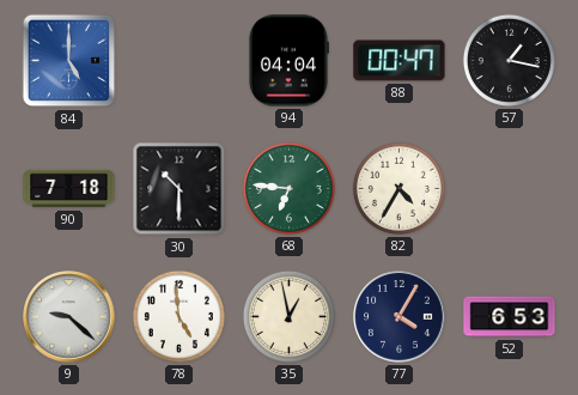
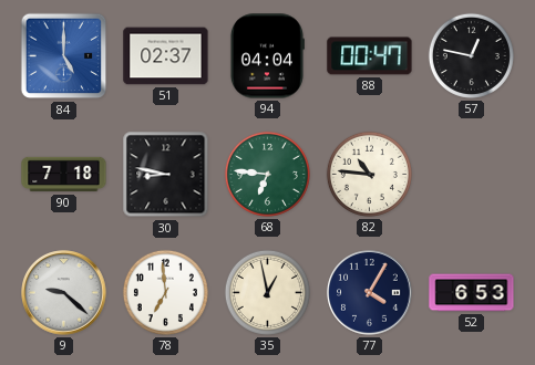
51: none -> 02:37
57: 1:17 -> 12:47
30: 10:30 -> 8:47
82: 4:35 -> 10:46
78: 4:59 -> 6:59
